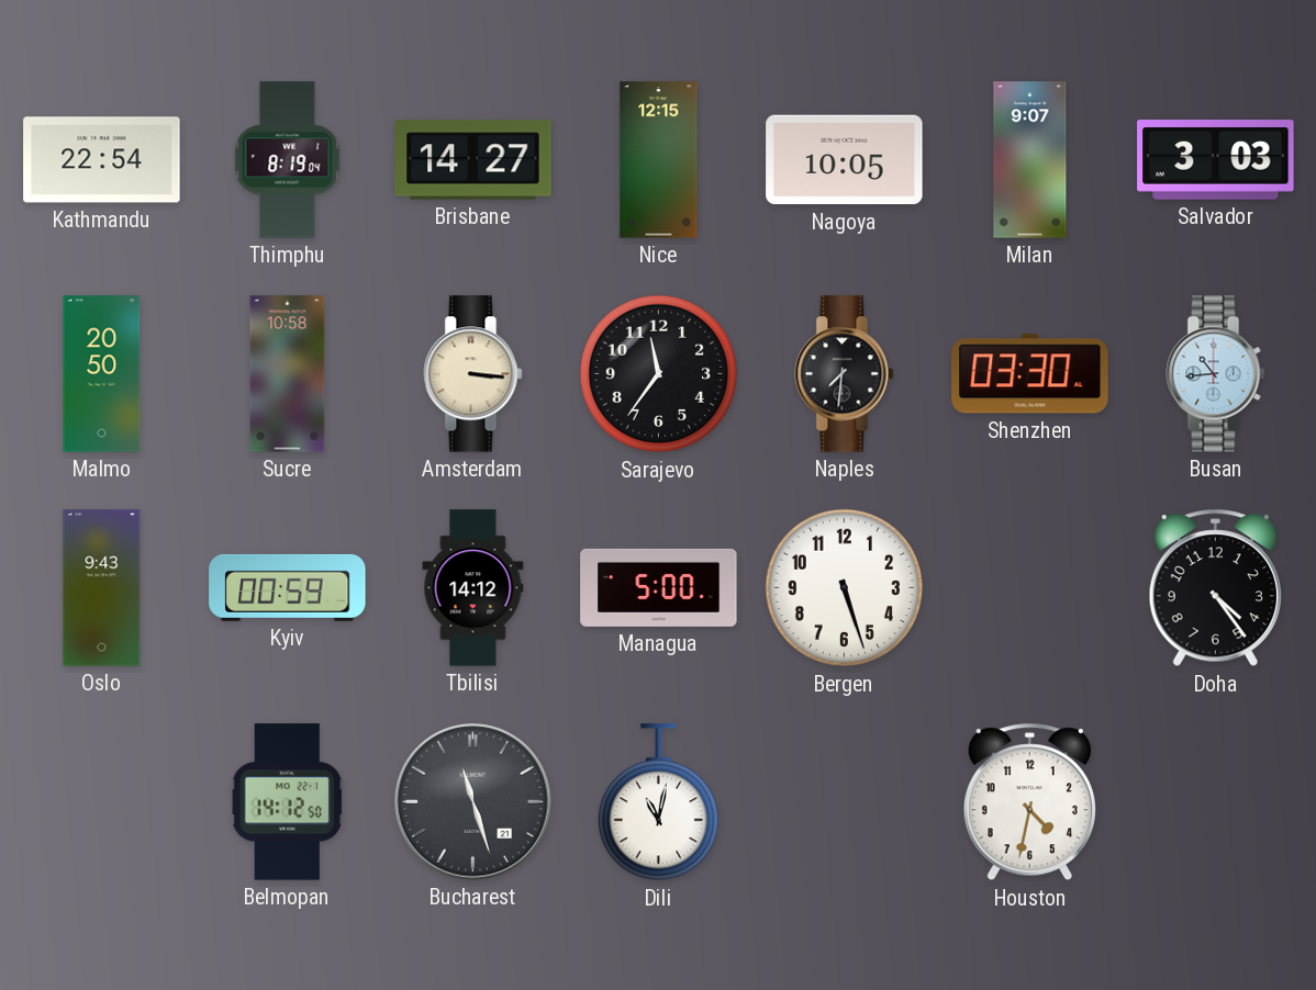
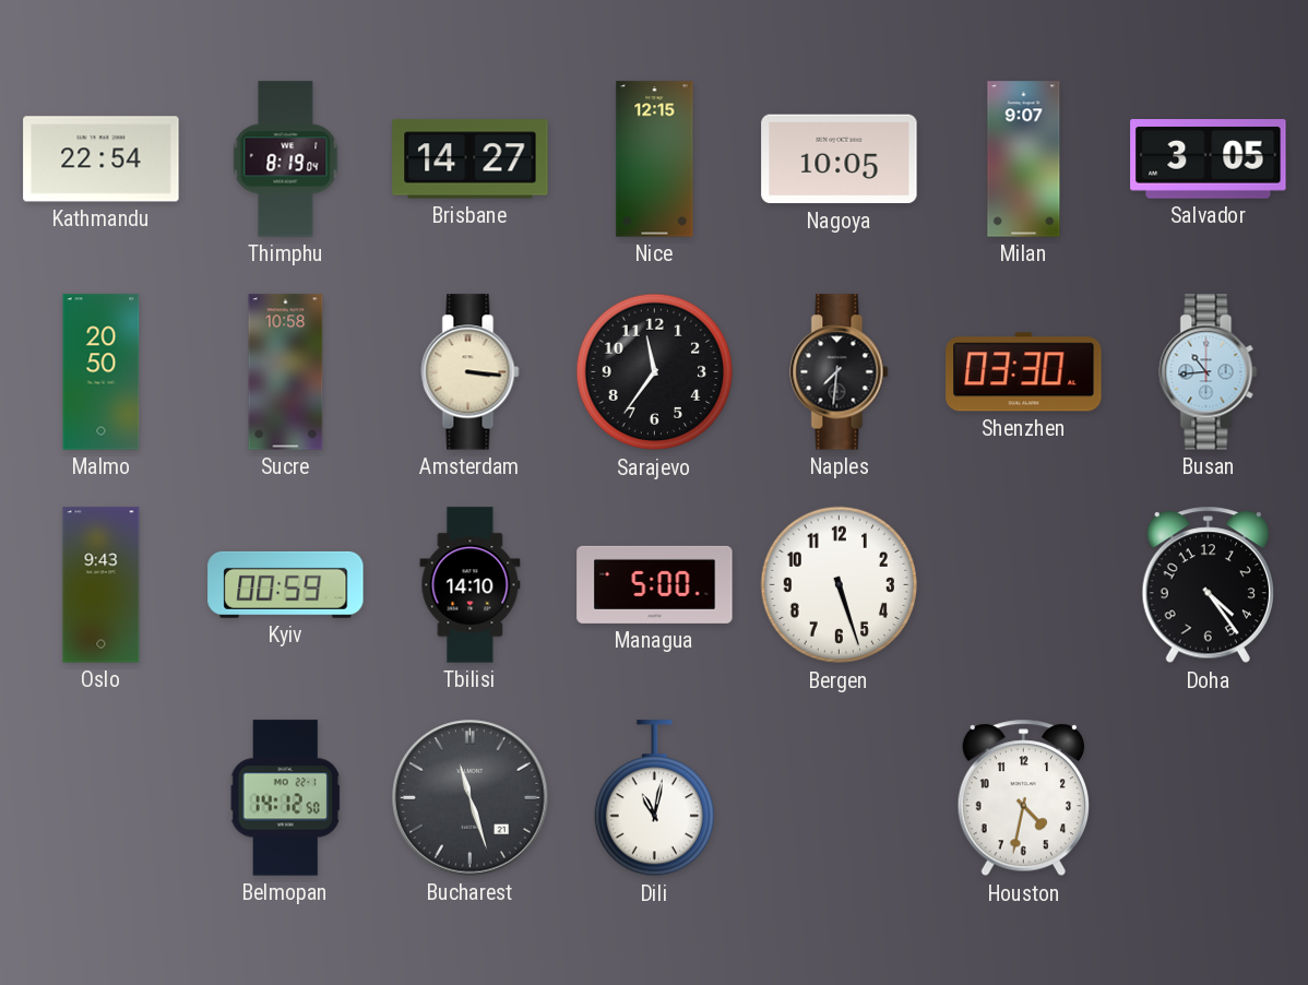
Salvador: 3:03 -> 3:05
Tbilisi: 14:12 -> 14:10
